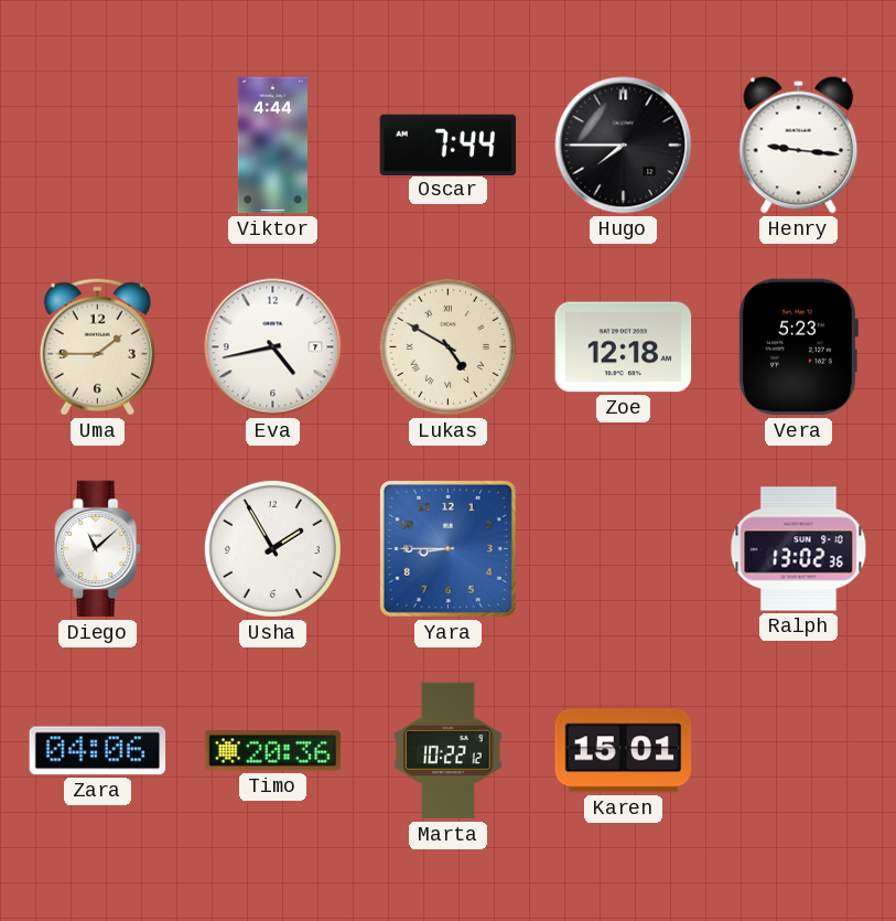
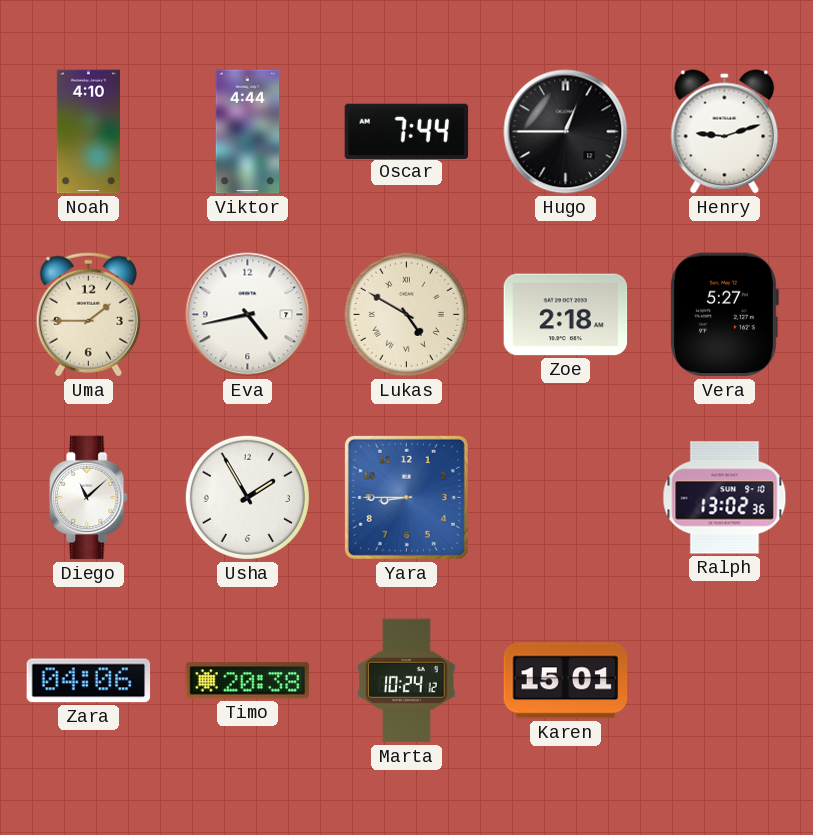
Noah: none -> 4:10
Hugo: 7:45 -> 12:45
Henry: 9:16 -> 9:12
Zoe: 12:18 -> 2:18
Vera: 5:23 -> 5:27
Timo: 20:36 -> 20:38
Marta: 10:22 -> 10:24
